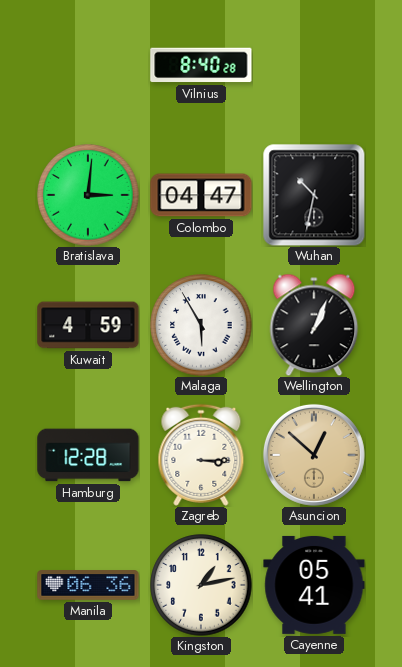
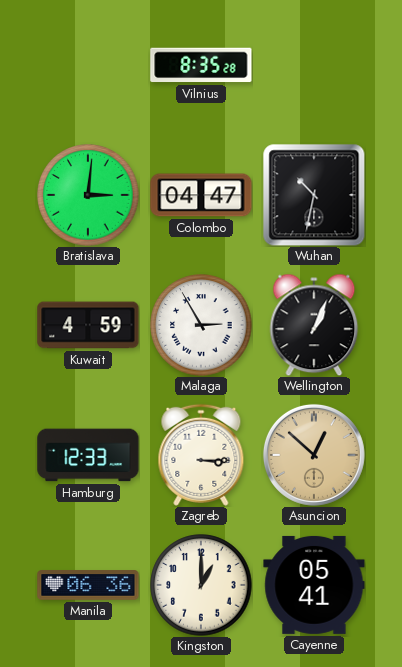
Vilnius: 8:40 -> 8:35
Malaga: 5:55 -> 2:55
Hamburg: 12:28 -> 12:33
Kingston: 1:13 -> 1:00
